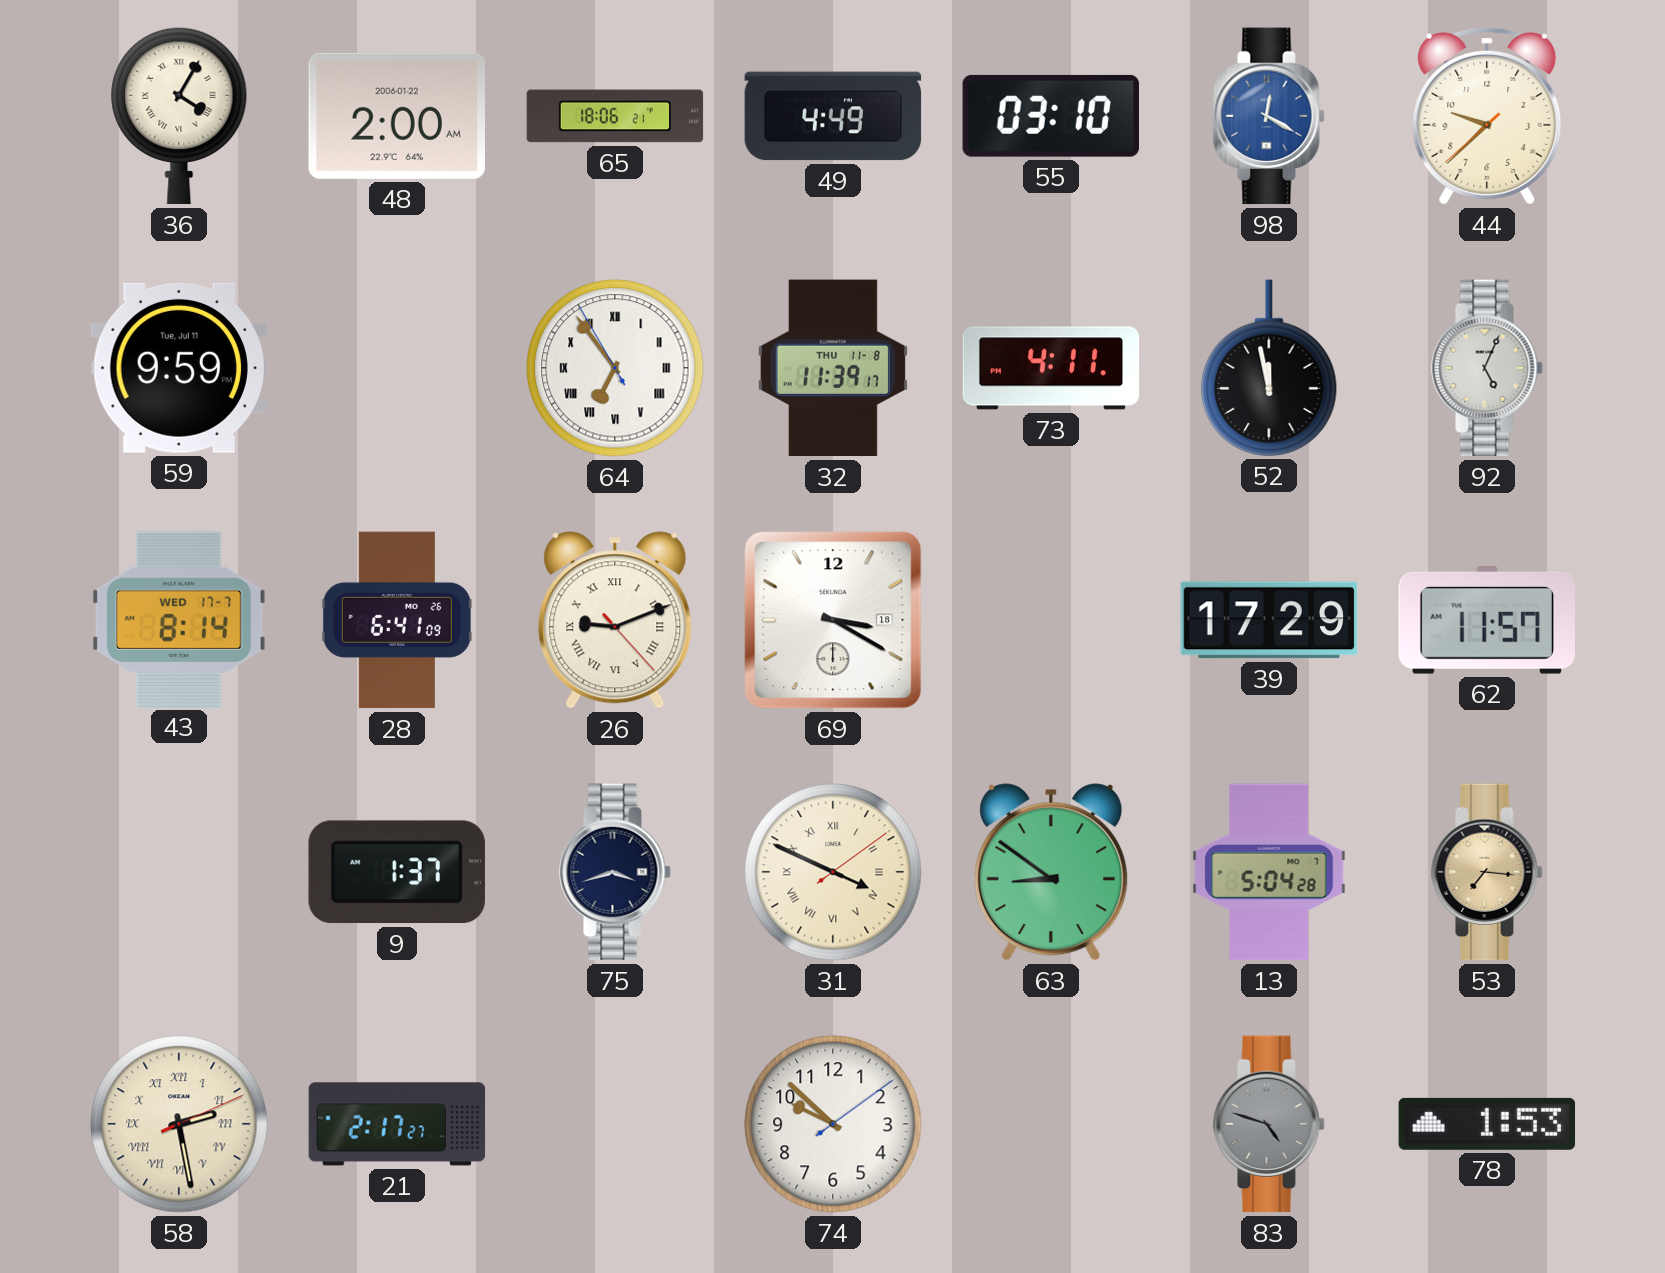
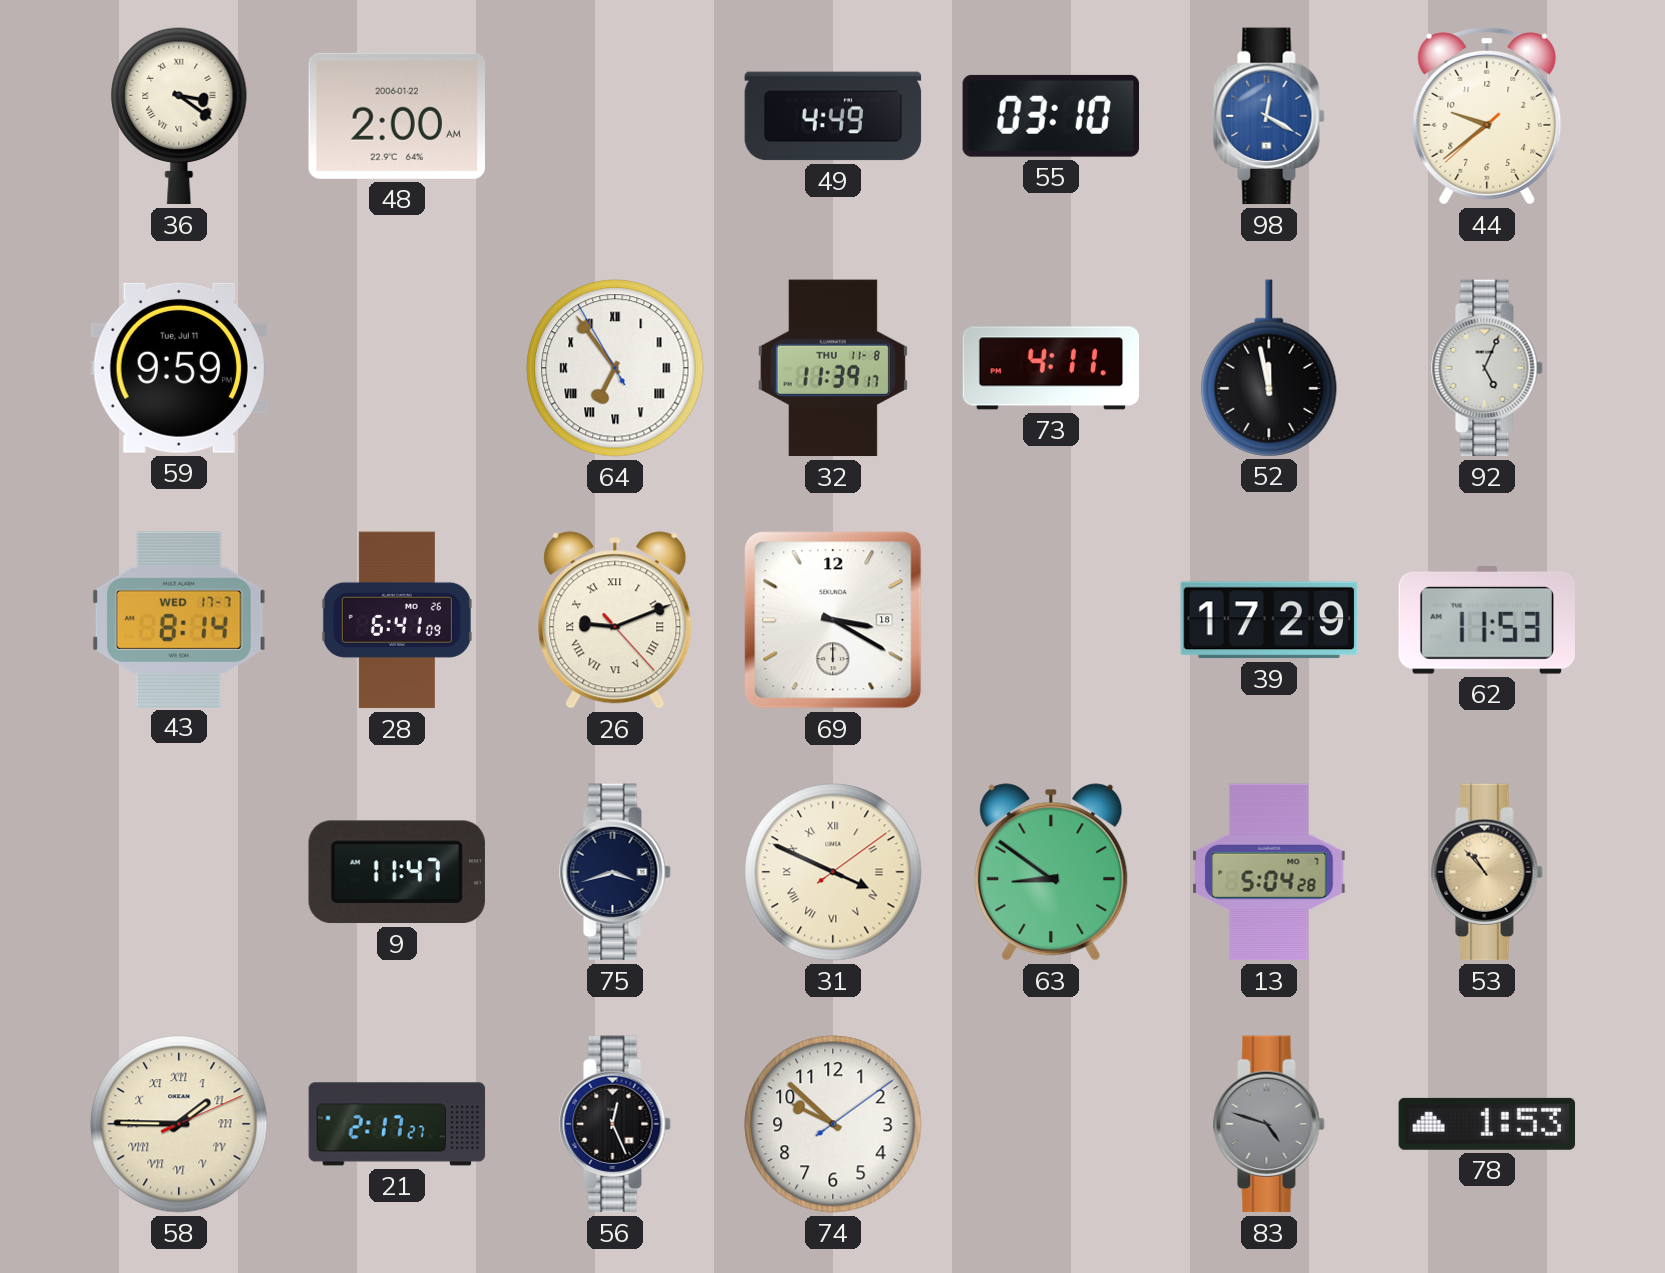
36: 4:05 -> 3:21
65: 18:06 -> none
44: 9:37 -> 9:38
62: 11:57 -> 11:53
9: 1:37 -> 11:47
53: 7:16 -> 10:53
58: 2:28 -> 1:45
56: none -> 12:26
